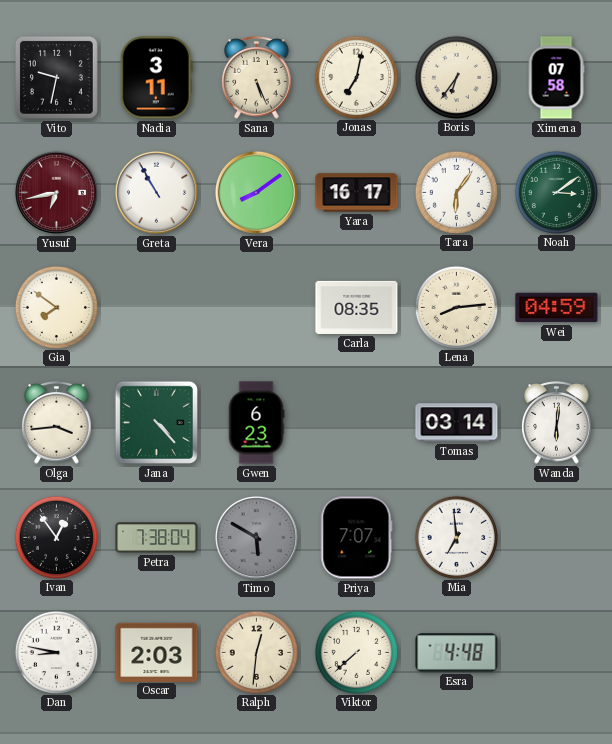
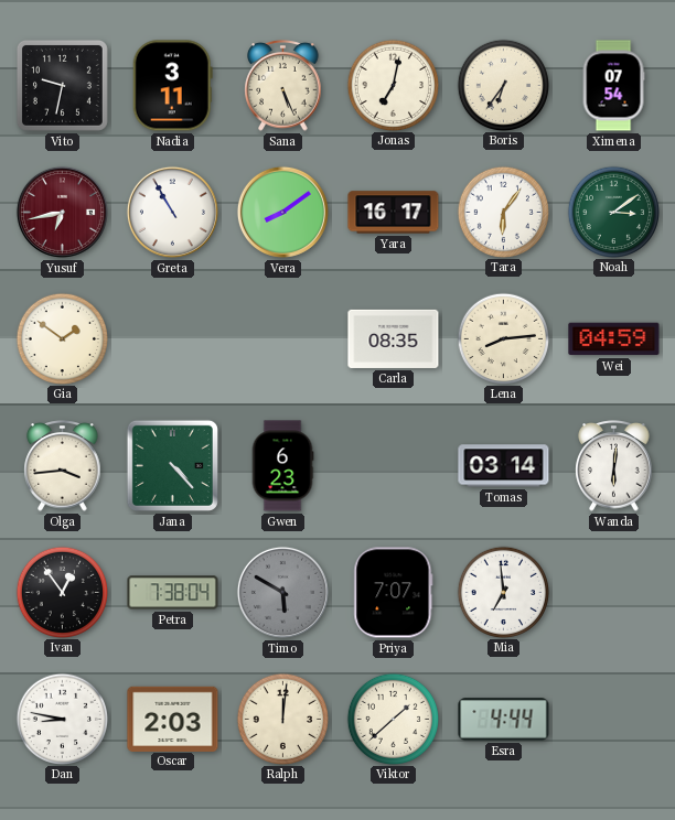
Ximena: 07:58 -> 07:54
Gia: 7:51 -> 1:51
Ralph: 12:31 -> 12:01
Viktor: 7:38 -> 1:38
Esra: 4:48 -> 4:44
